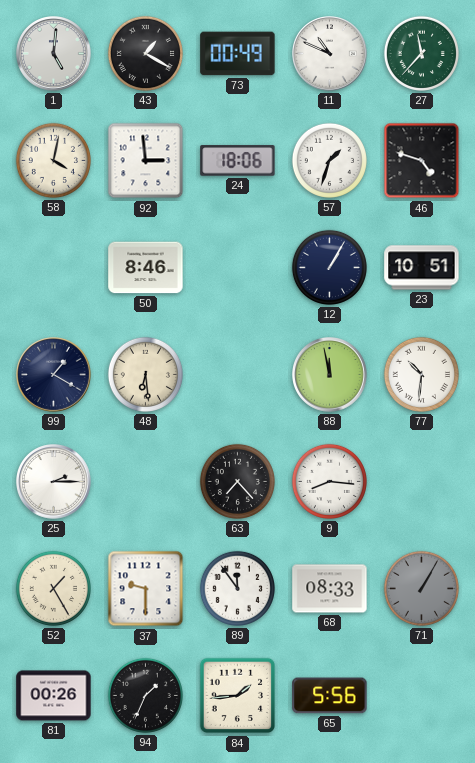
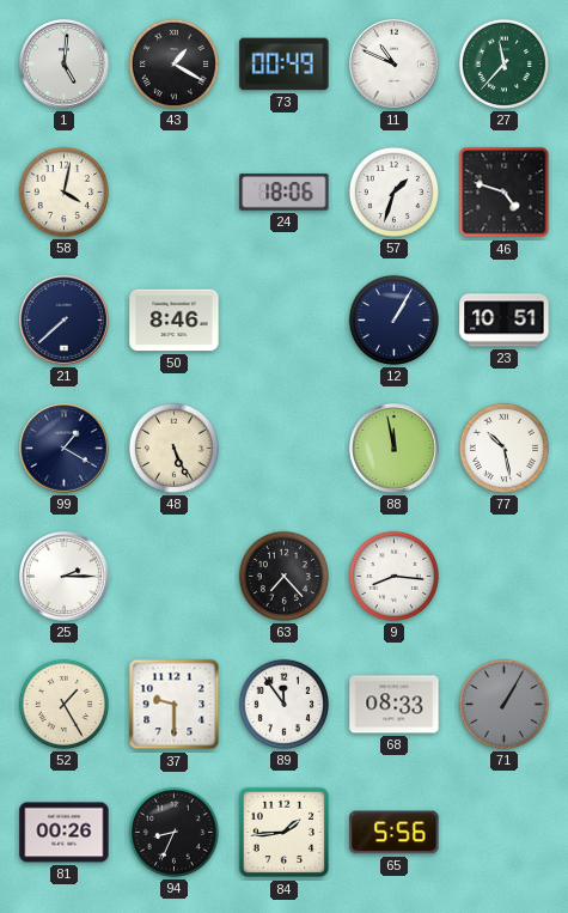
92: 2:59 -> none
21: none -> 7:38
48: 6:29 -> 5:26
77: 10:31 -> 10:28
94: 1:34 -> 8:34
